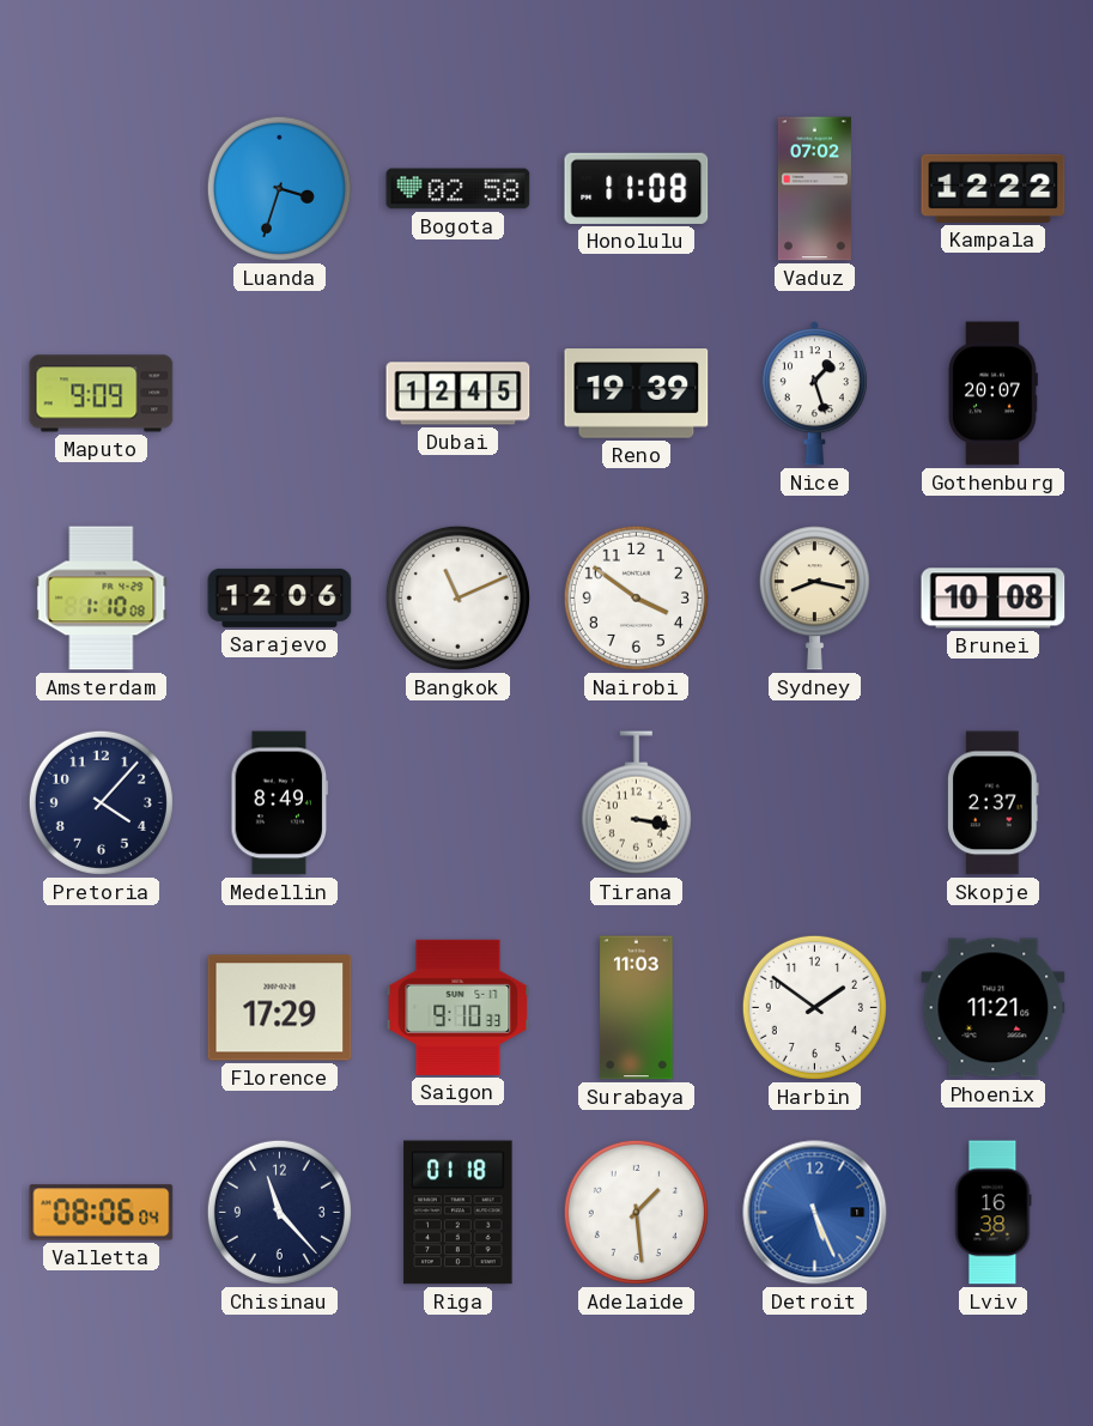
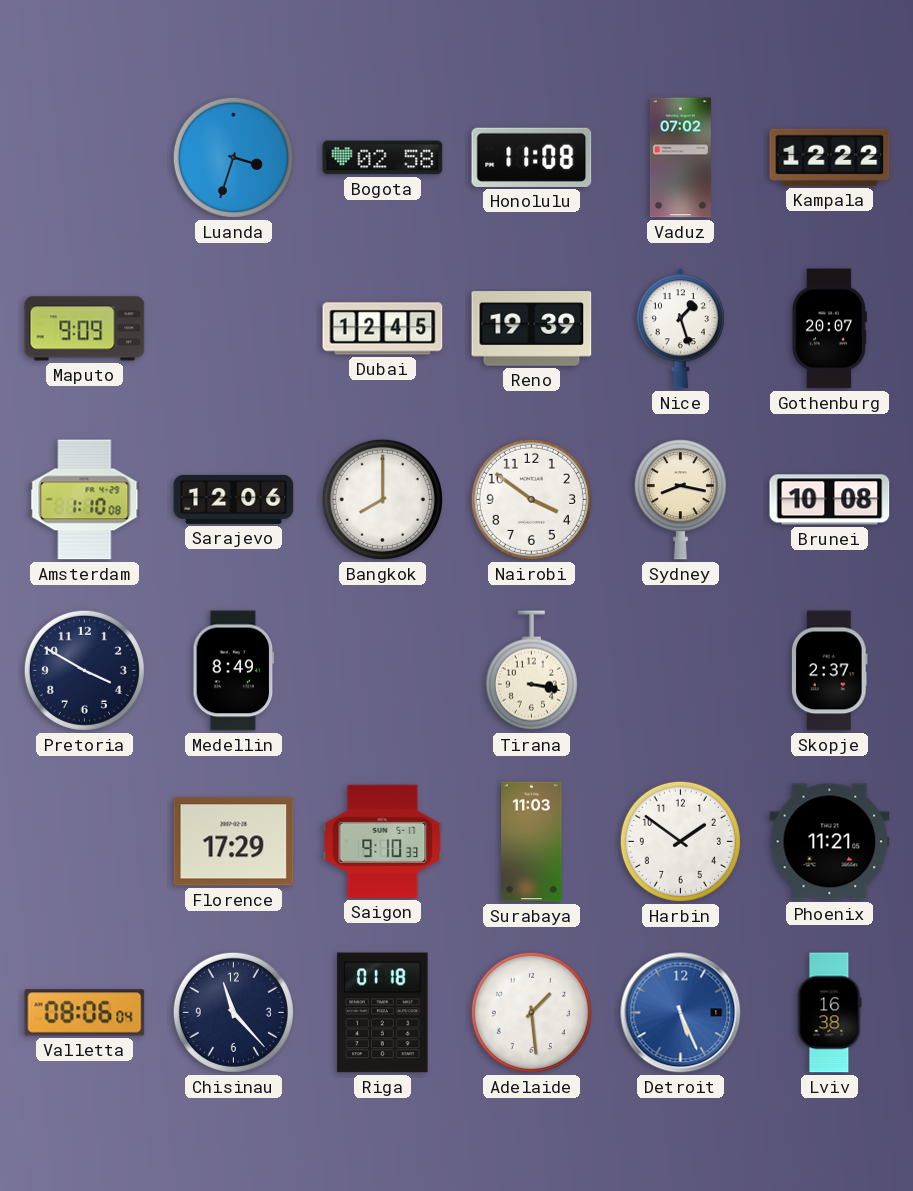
Bangkok: 11:11 -> 8:00
Pretoria: 4:07 -> 3:50
